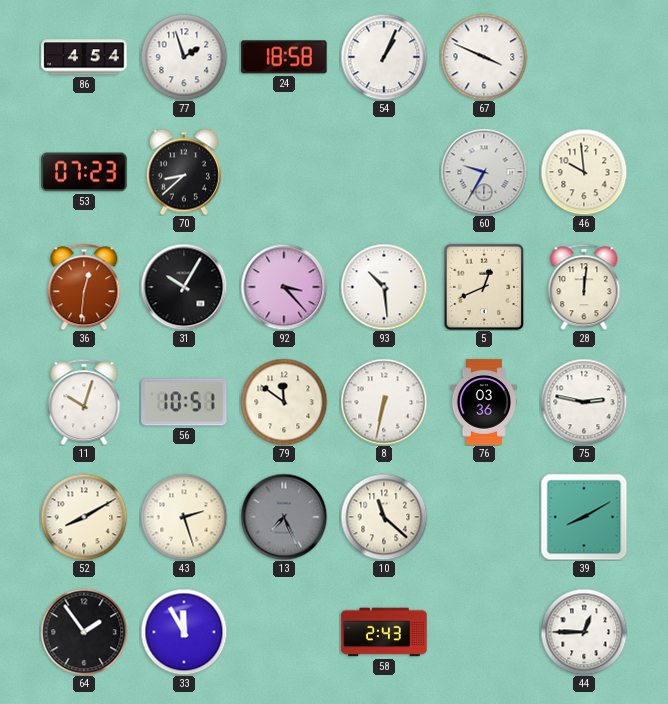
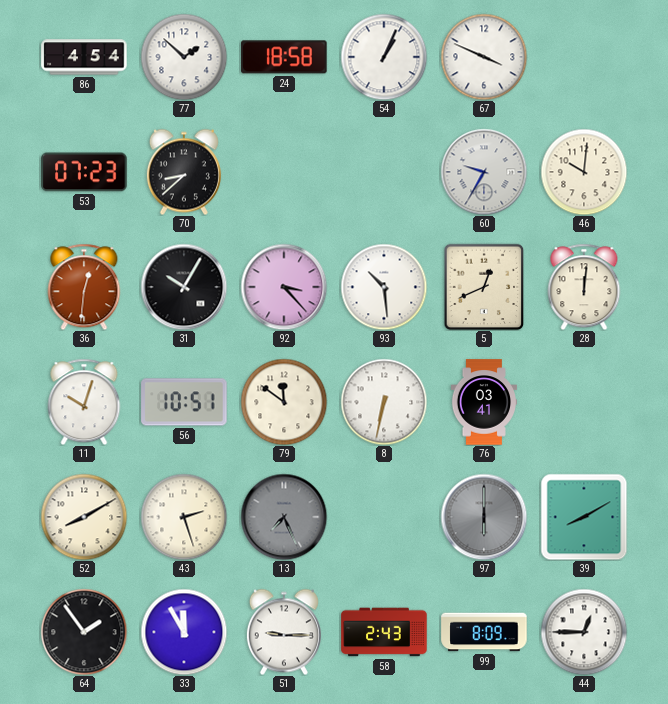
77: 1:57 -> 1:52
46: 9:59 -> 10:01
76: 03:36 -> 03:41
75: 2:47 -> none
10: 11:22 -> none
97: none -> 6:00
51: none -> 9:15
99: none -> 8:09
